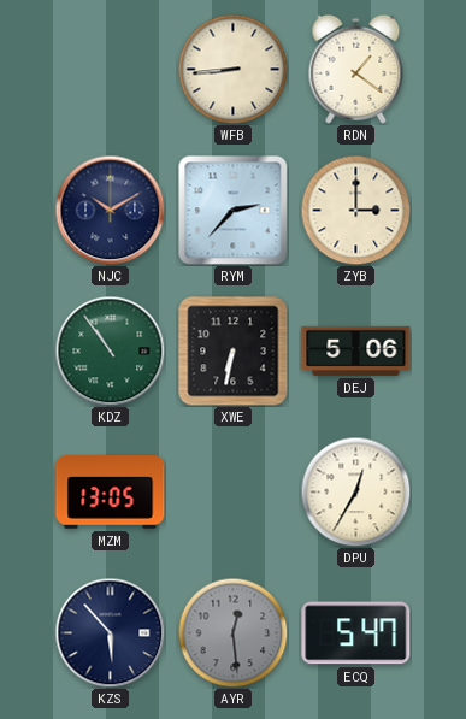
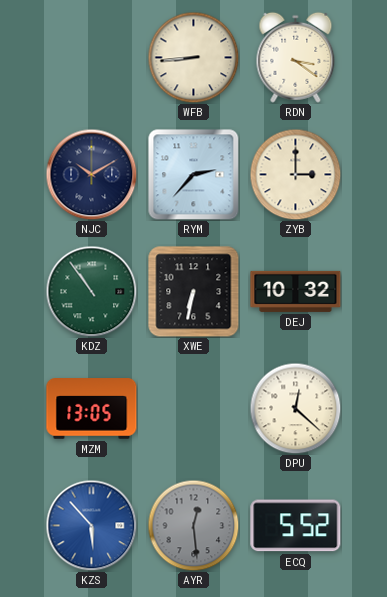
RDN: 1:21 -> 3:21
DEJ: 5:06 -> 10:32
DPU: 12:35 -> 12:22
KZS dial: navy -> blue
ECQ: 5:47 -> 5:52
